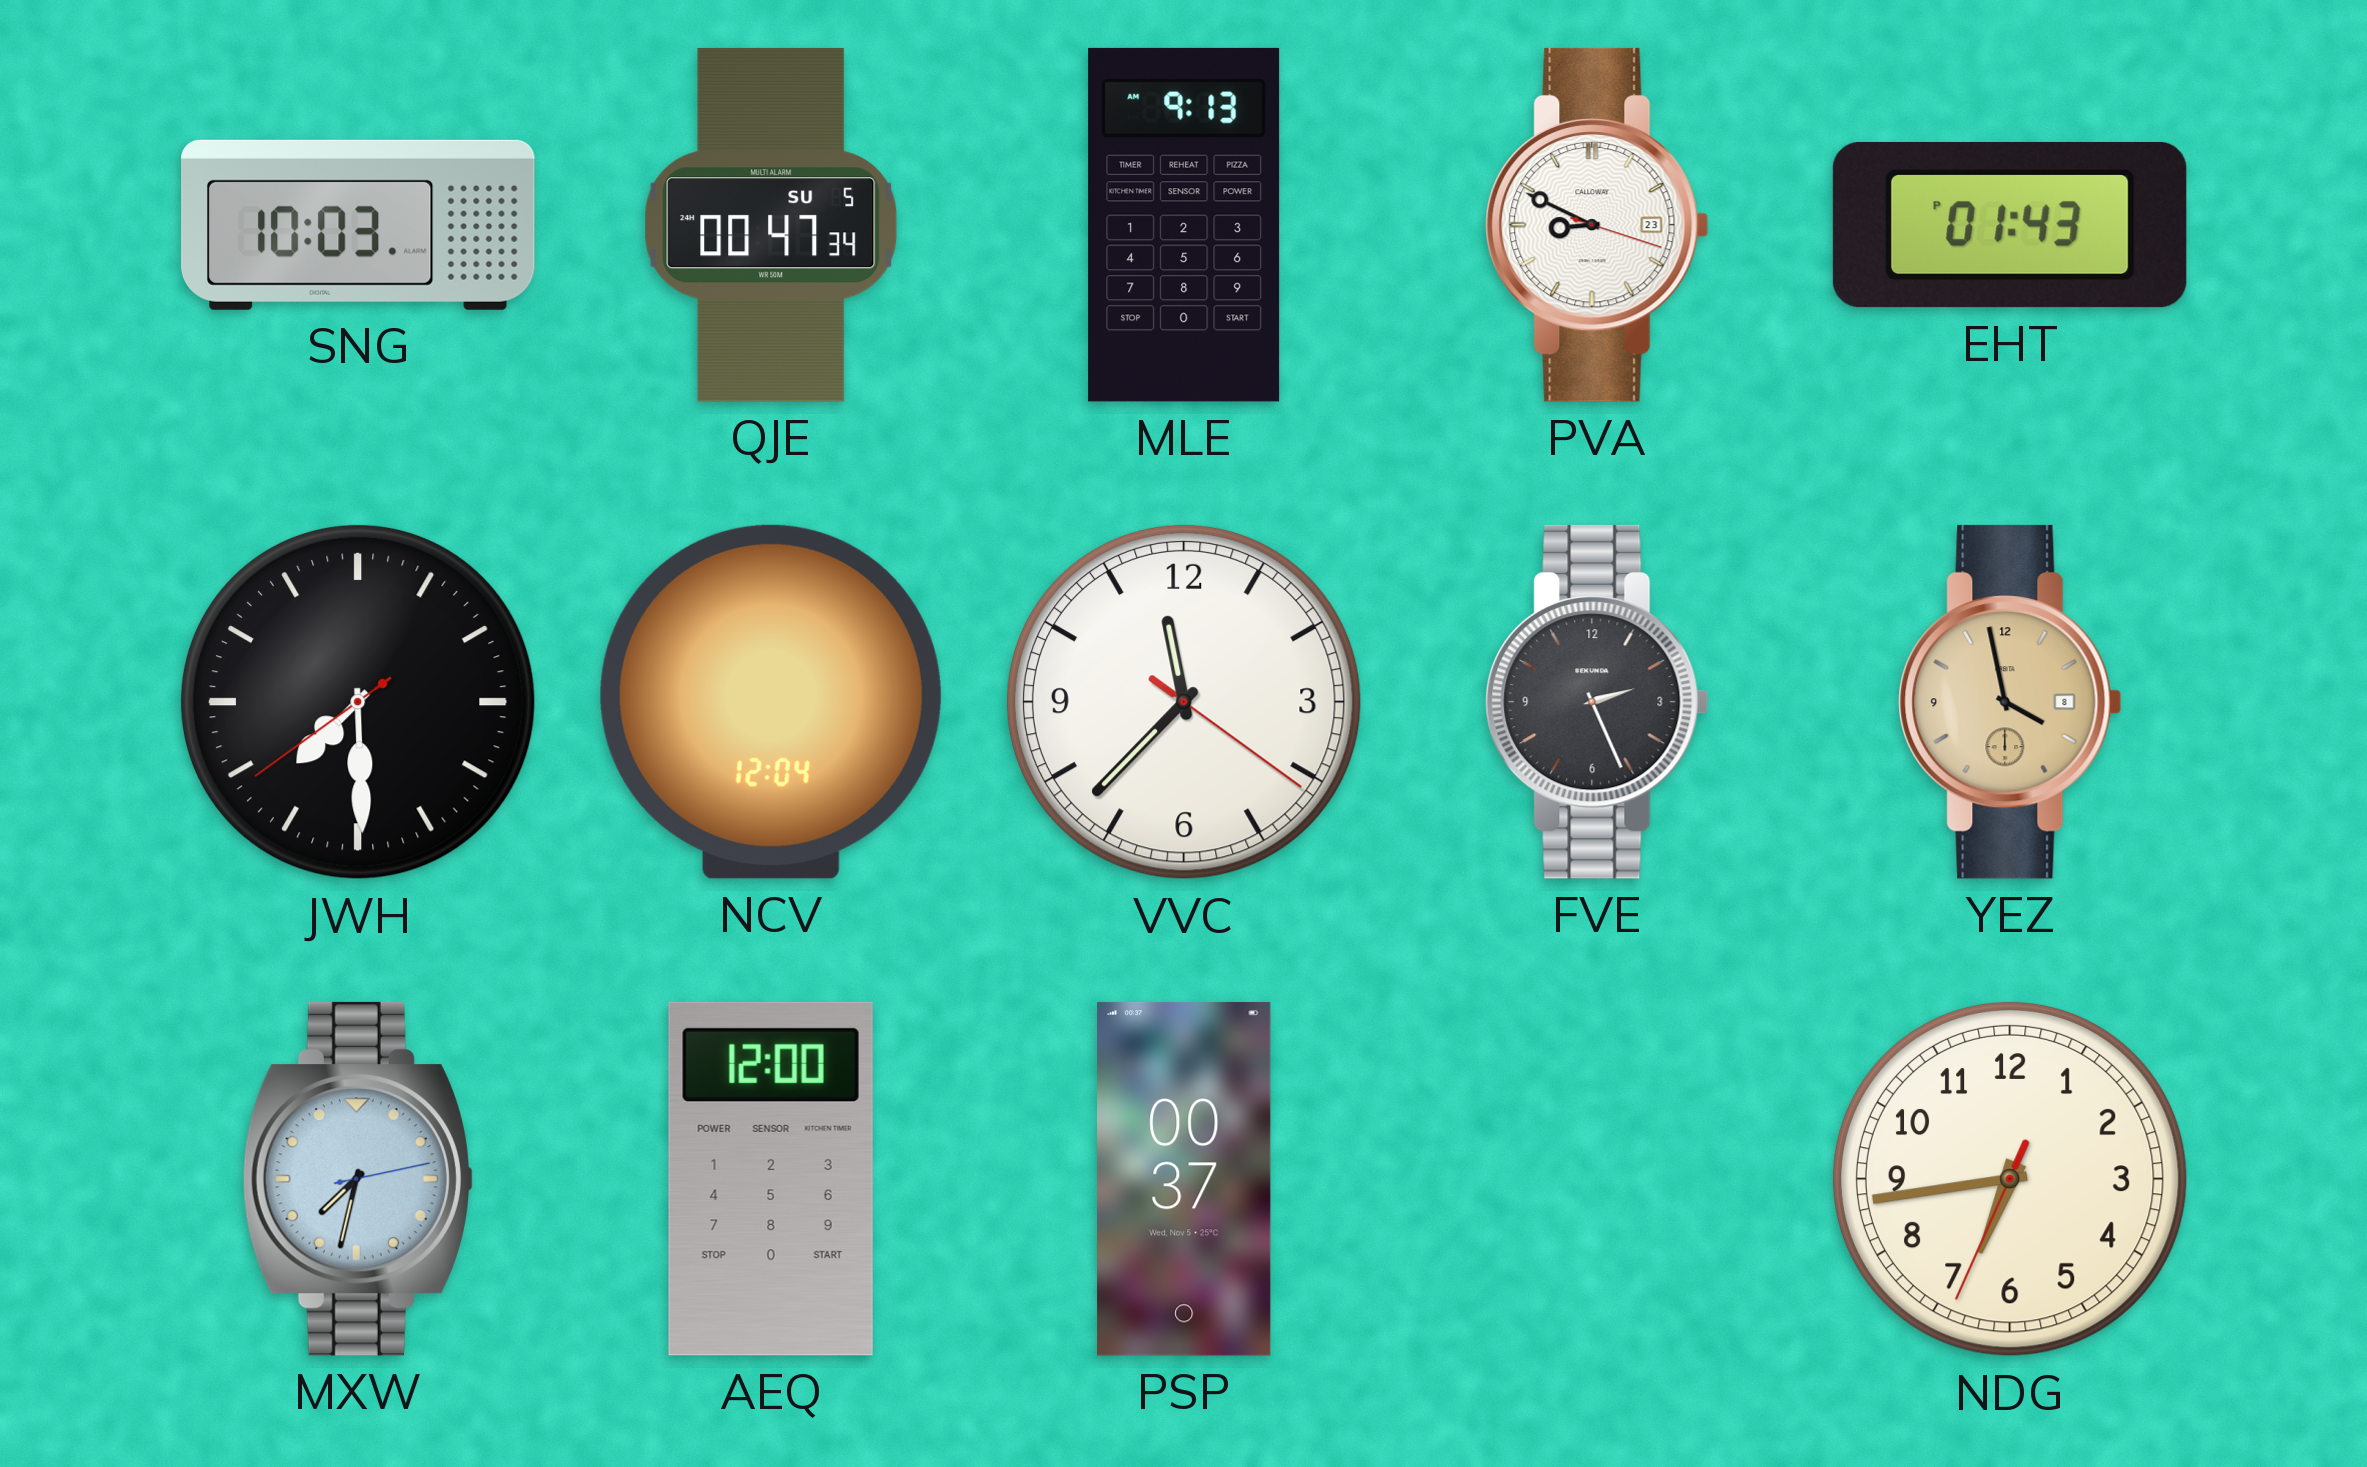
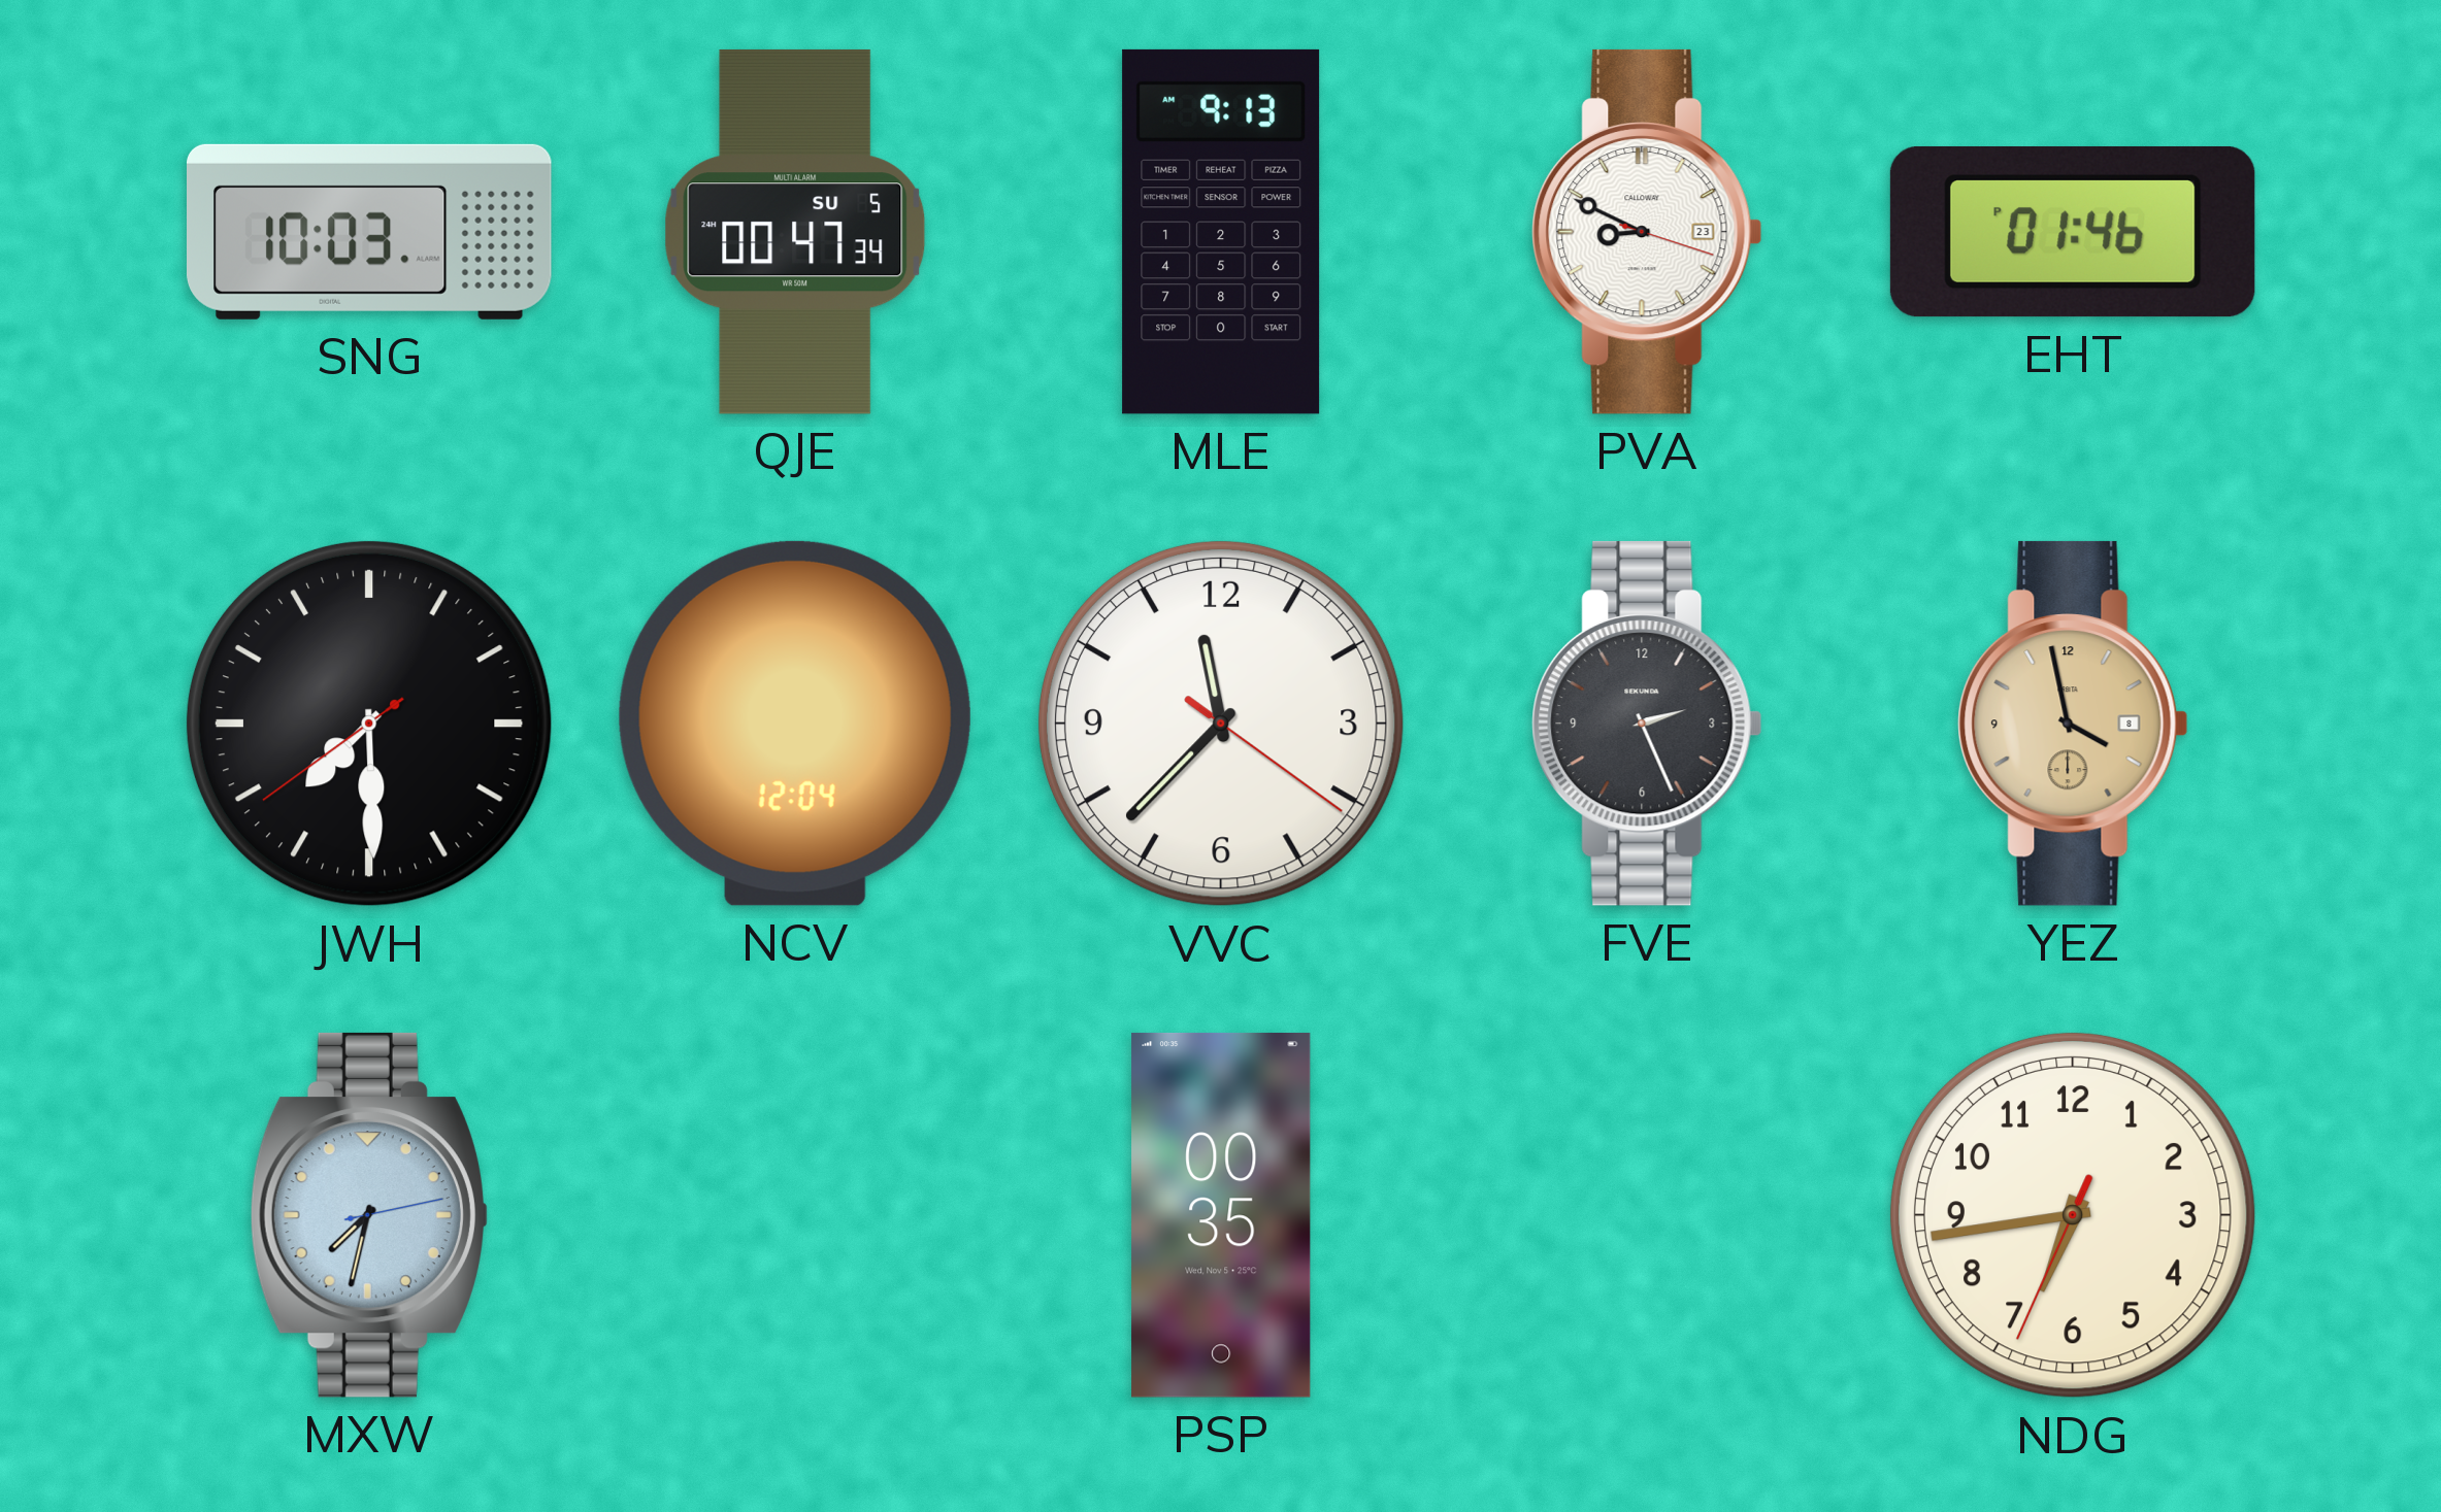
EHT: 01:43 -> 01:46
AEQ: 12:00 -> none
PSP: 00:37 -> 00:35
